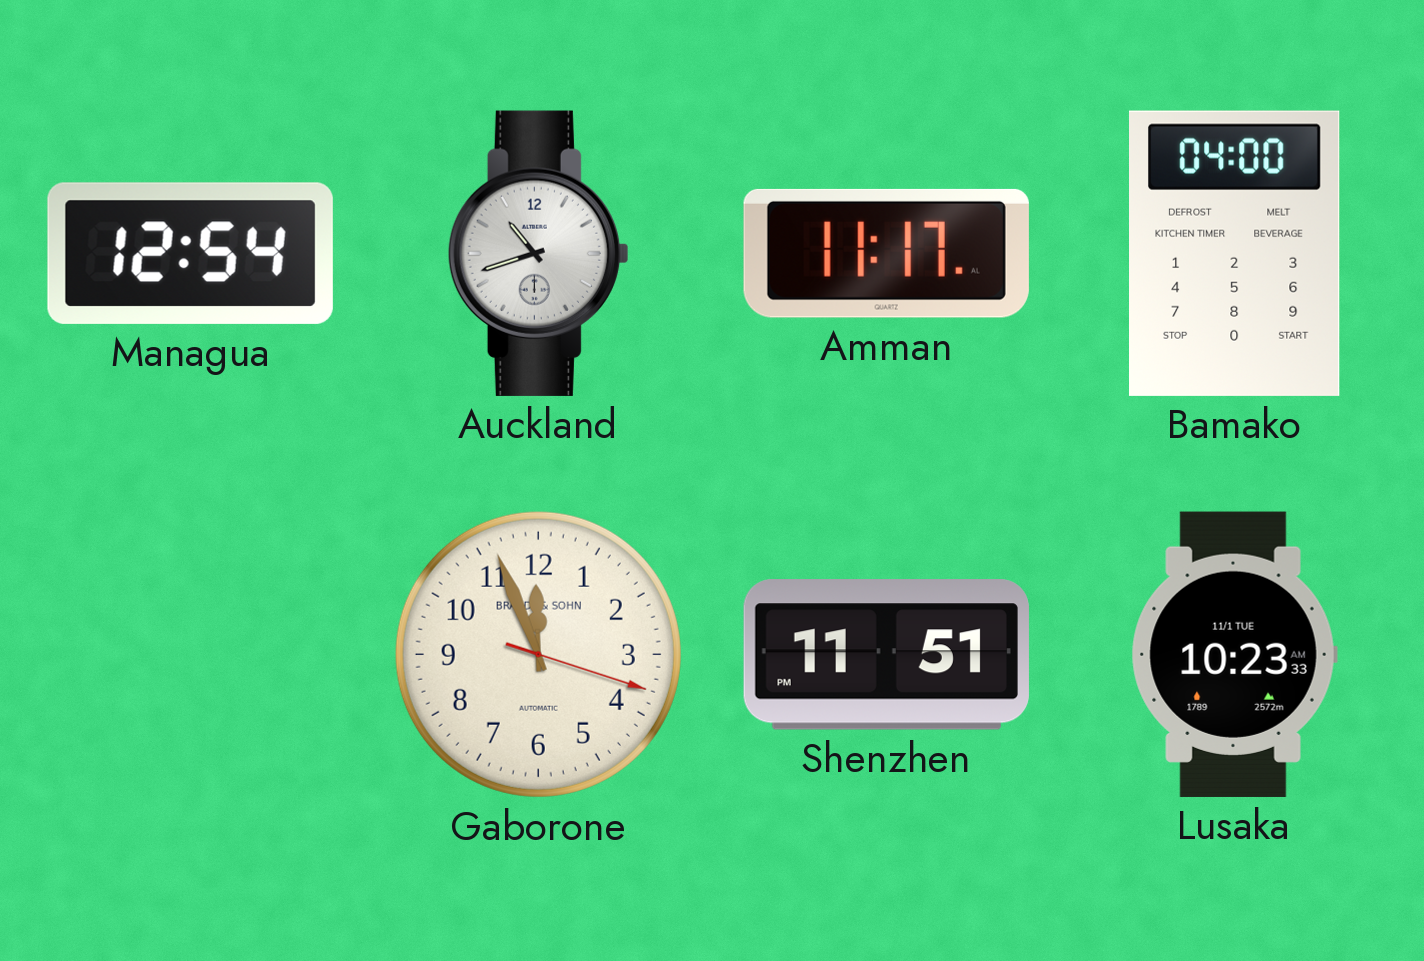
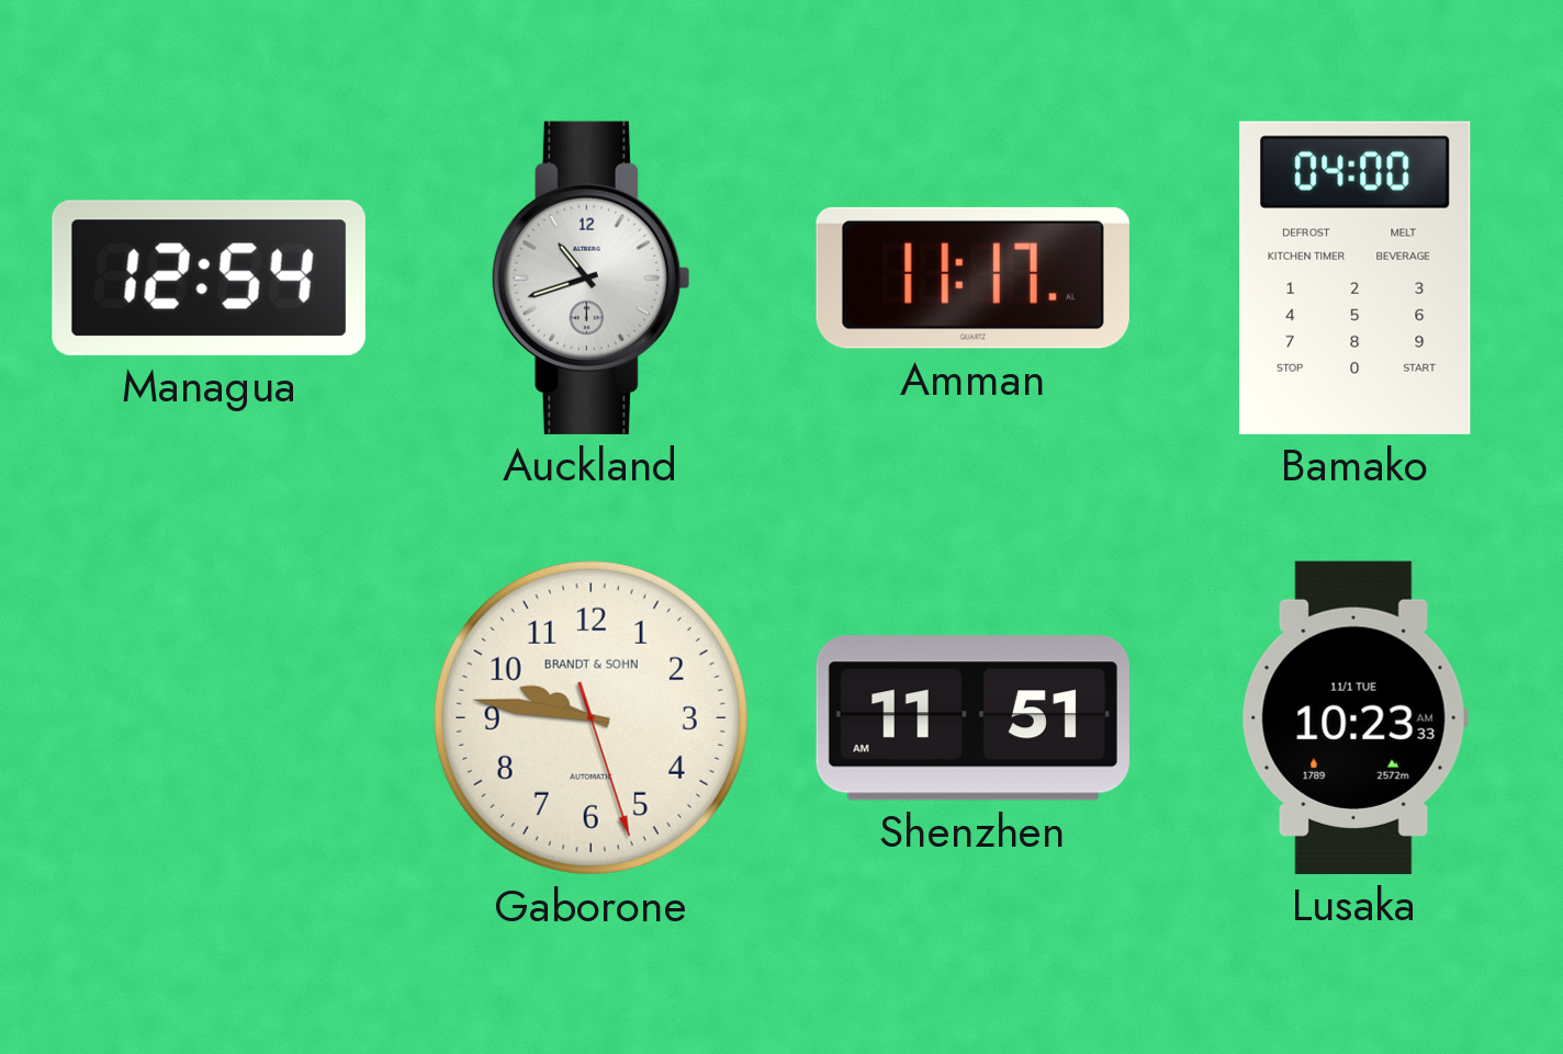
Gaborone: 11:56 -> 9:46
Shenzhen: 11:51 PM -> 11:51 AM
